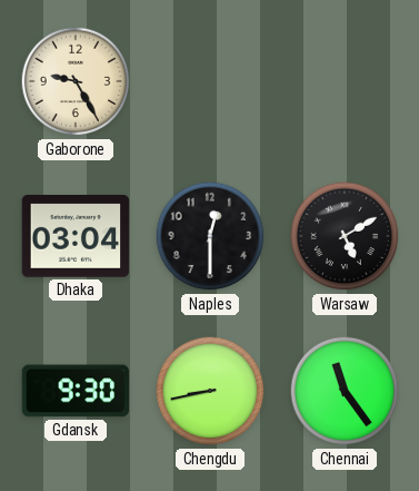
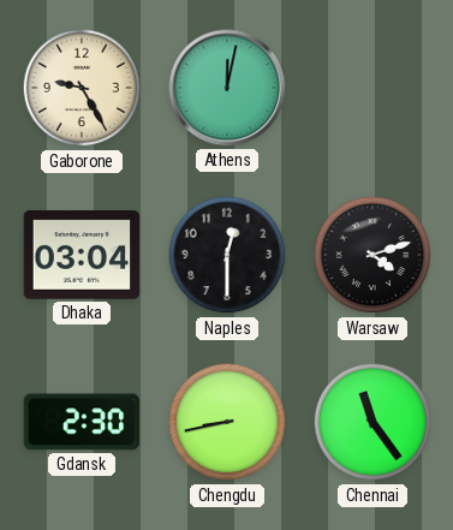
Athens: none -> 12:02
Warsaw: 5:10 -> 4:12
Gdansk: 9:30 -> 2:30
